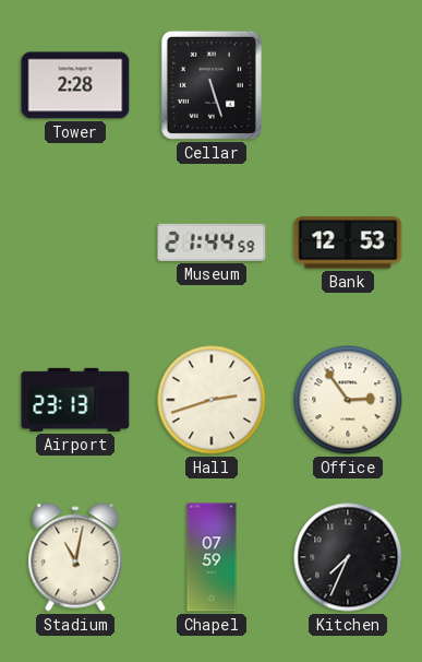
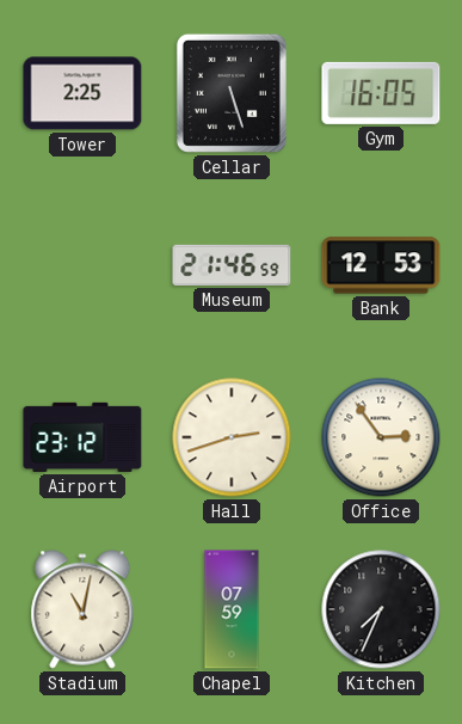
Tower: 2:28 -> 2:25
Gym: none -> 16:05
Museum: 21:44 -> 21:46
Airport: 23:13 -> 23:12
